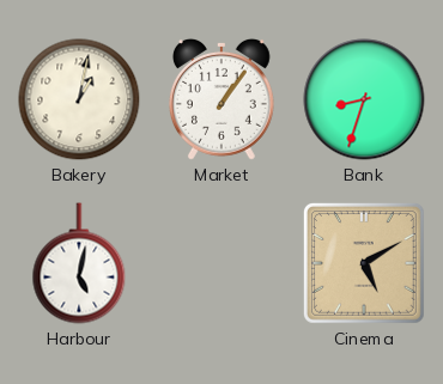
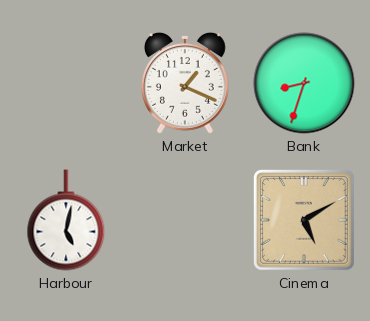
Bakery: 1:02 -> none
Market: 1:06 -> 1:19
